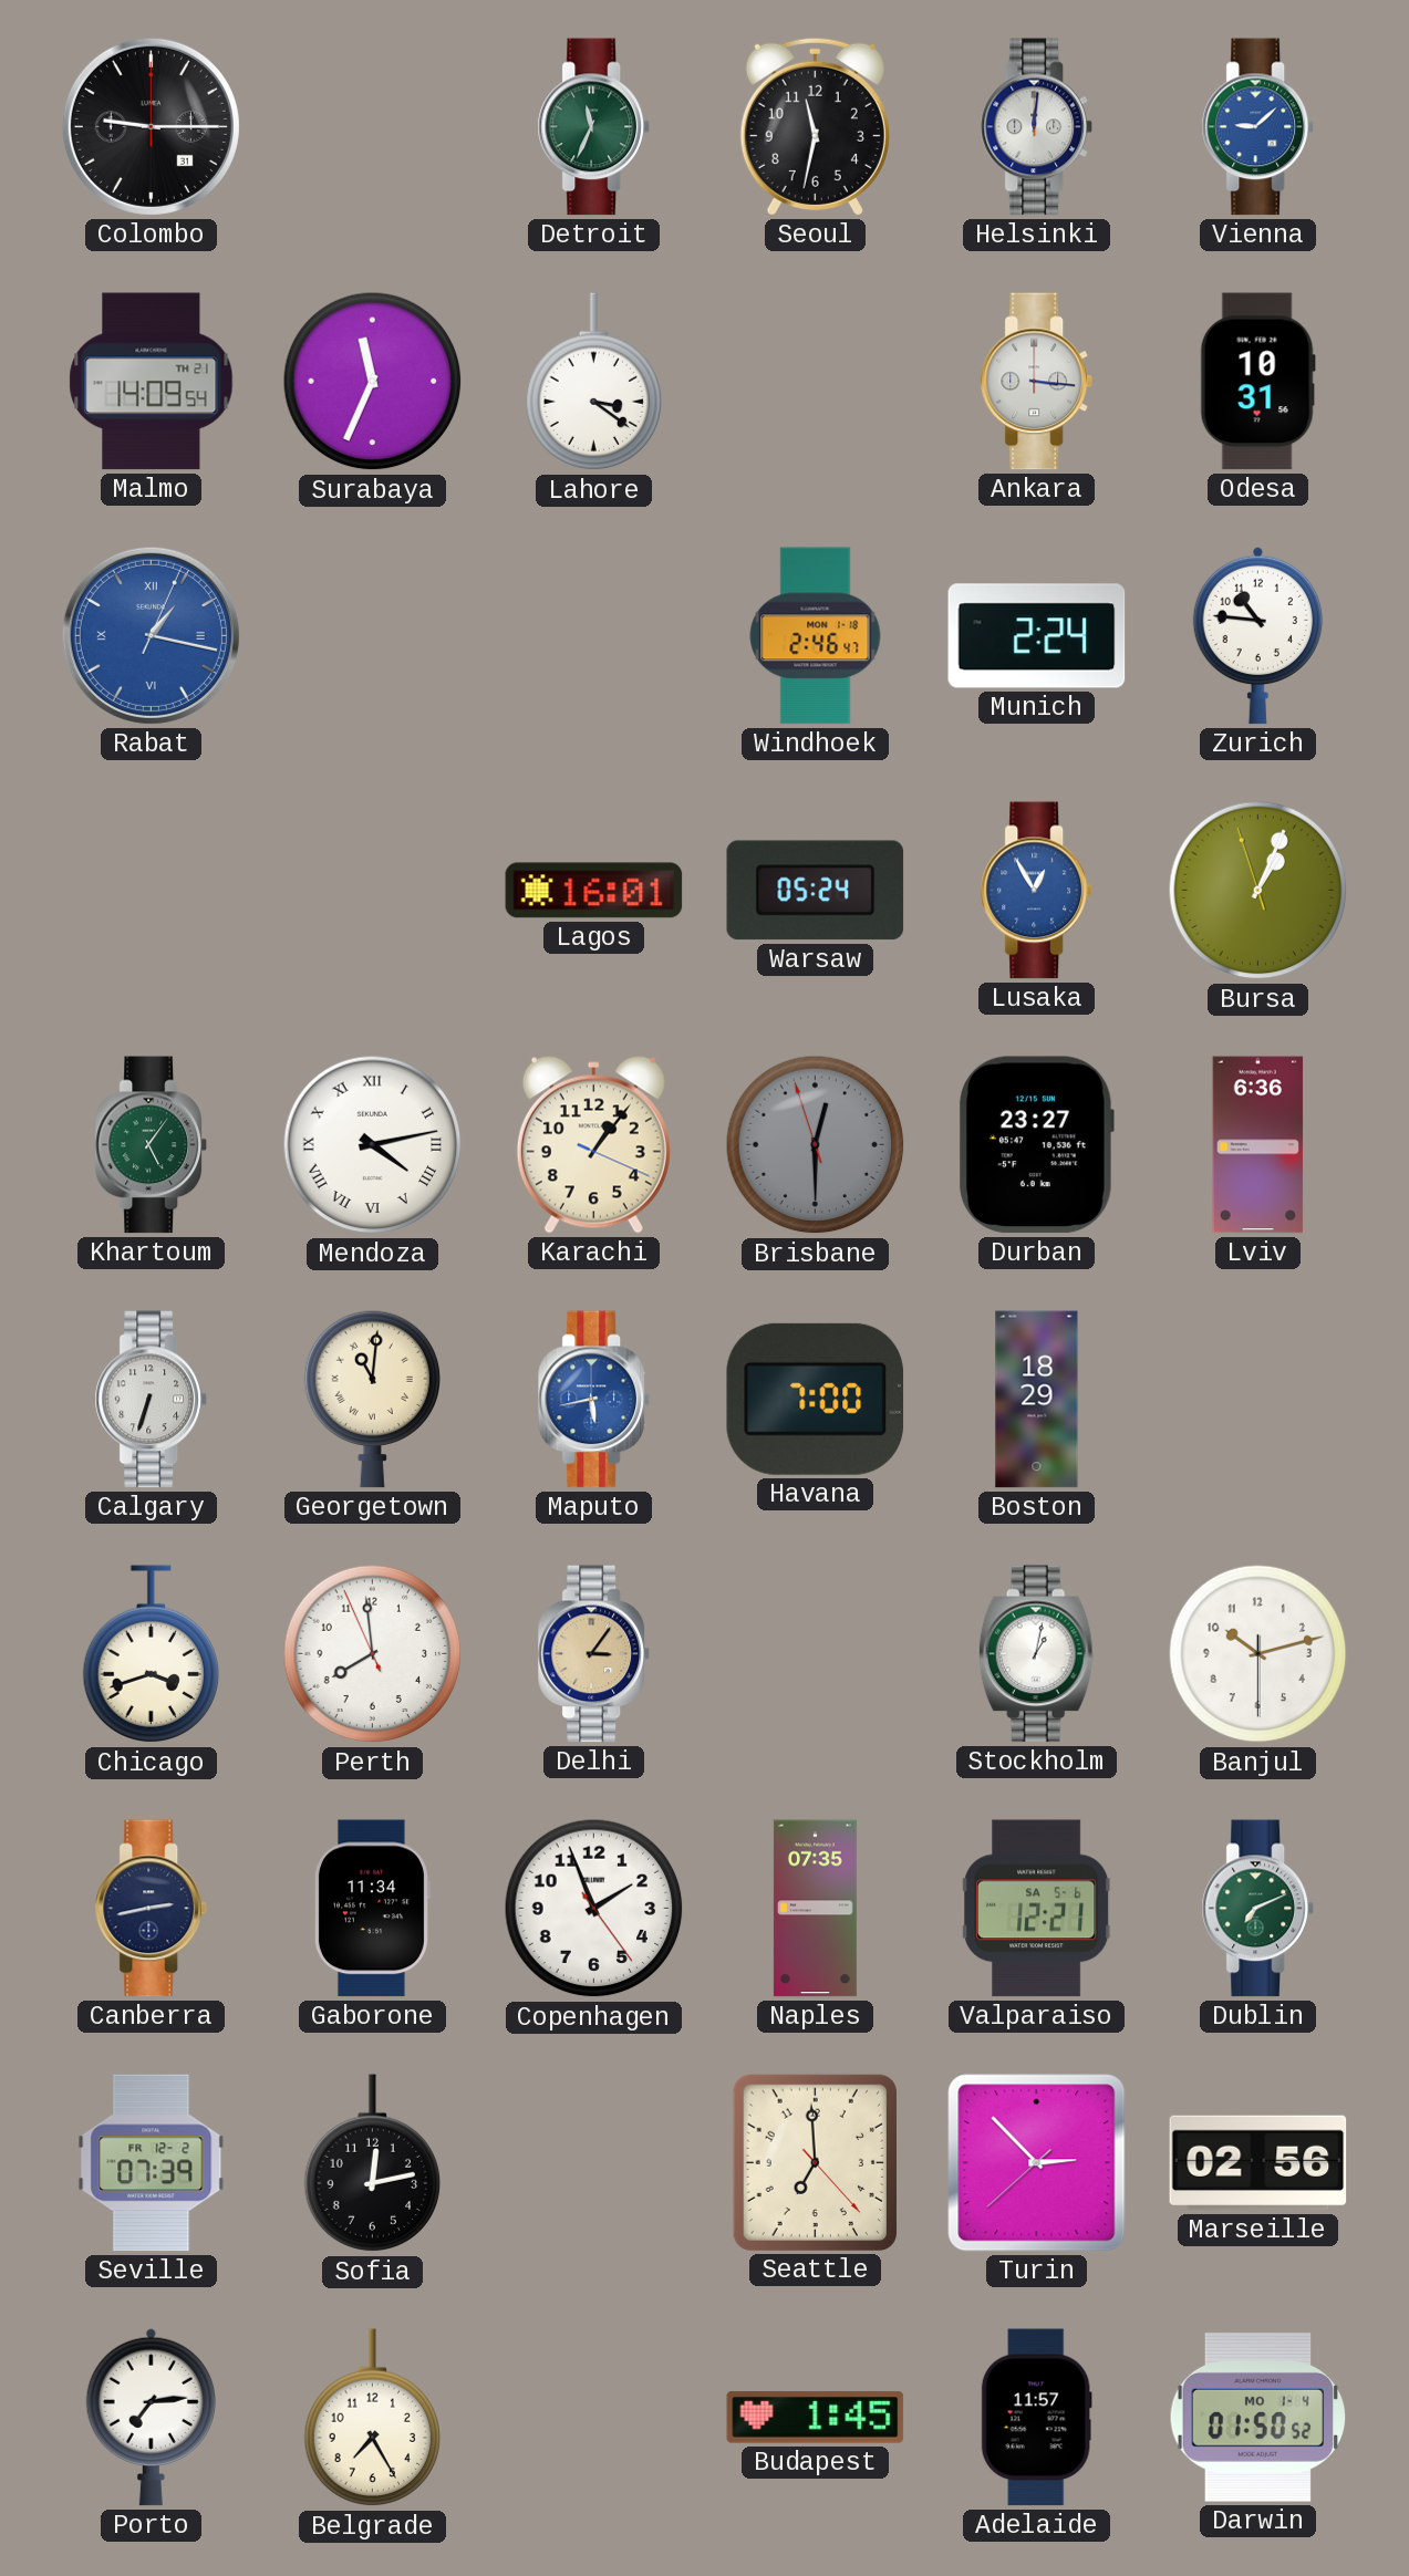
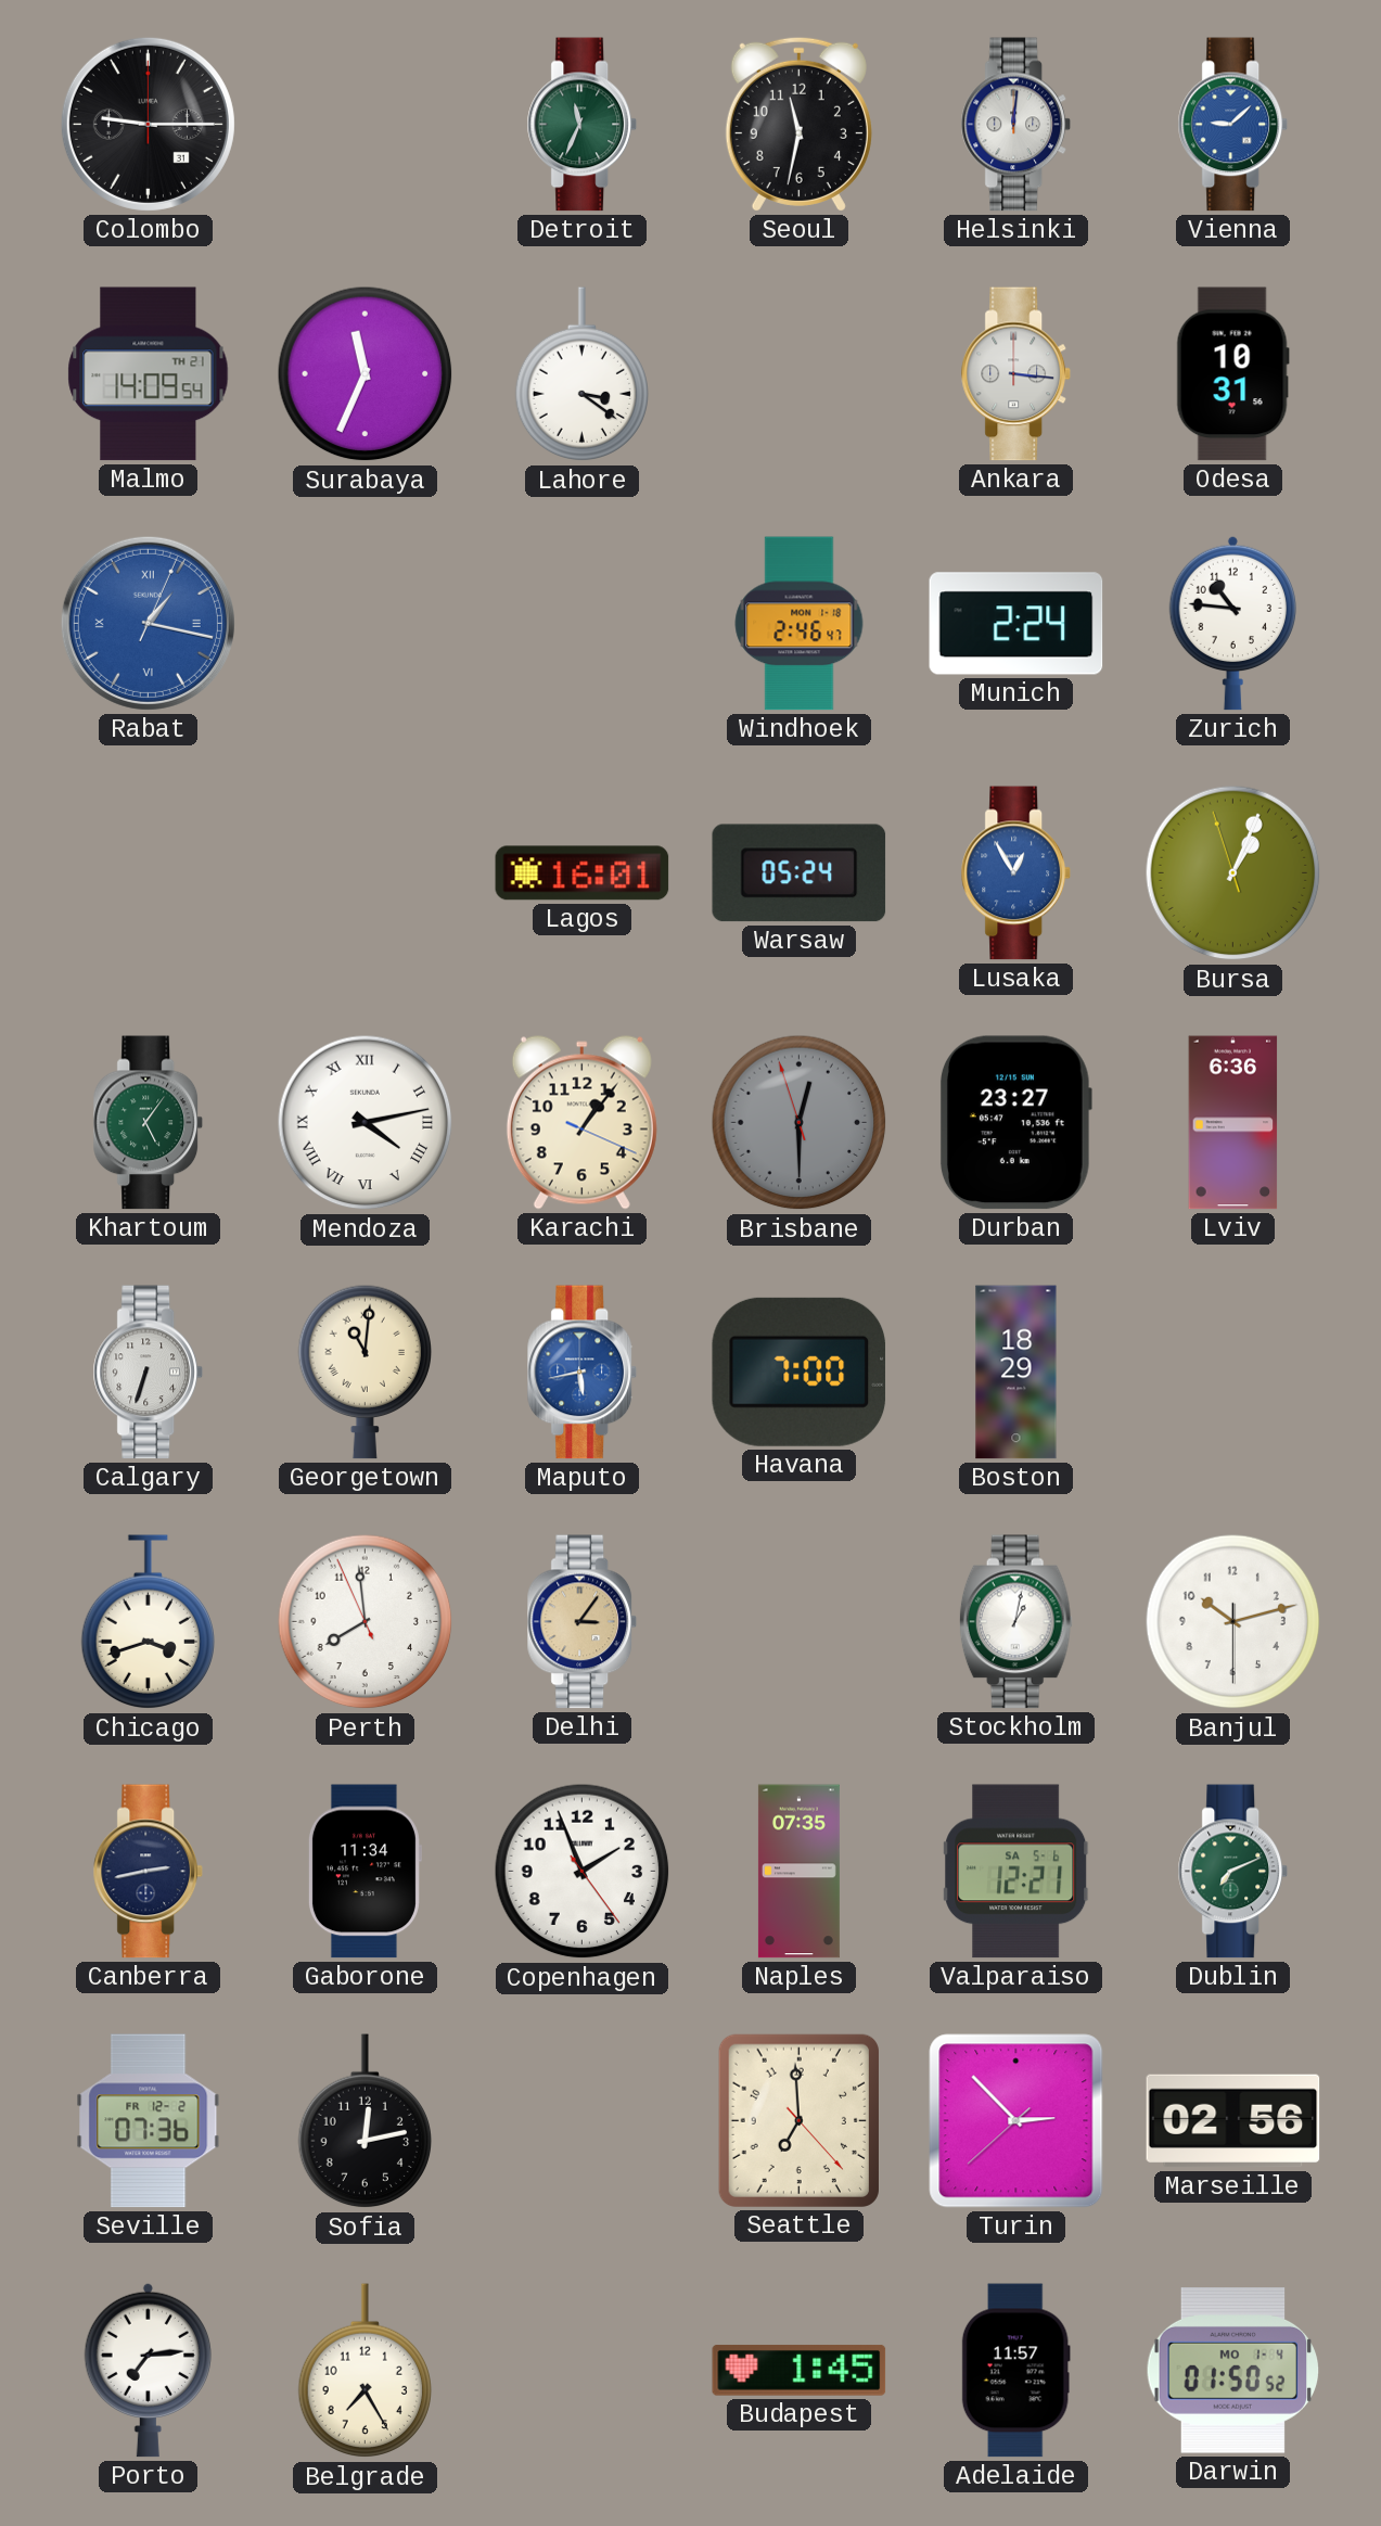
Seville: 07:39 -> 07:36
